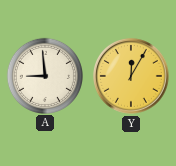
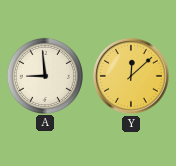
Y: 12:05 -> 12:08
